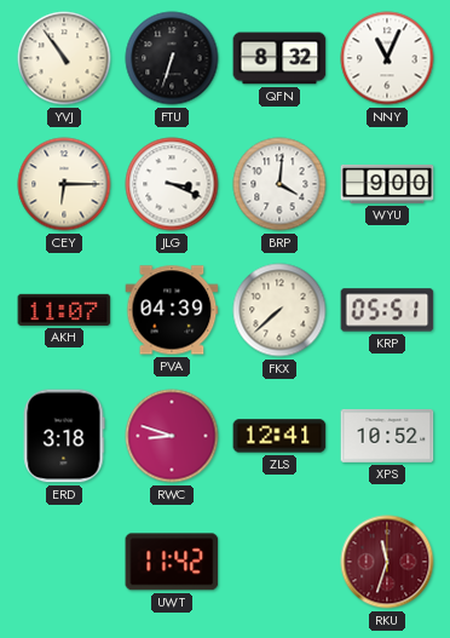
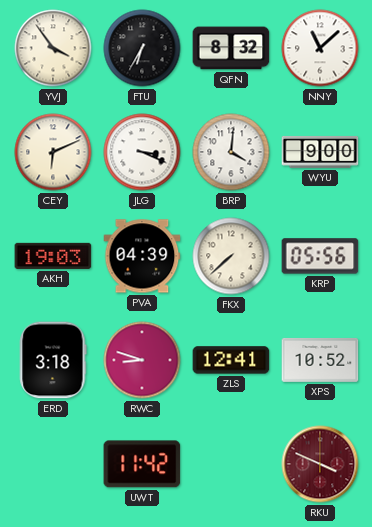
YVJ: 10:54 -> 3:54
FTU: 6:33 -> 6:35
NNY: 11:04 -> 11:08
CEY: 6:15 -> 6:11
AKH: 11:07 -> 19:03
KRP: 05:51 -> 05:56
RKU: 11:33 -> 3:49
